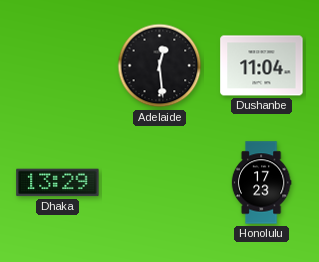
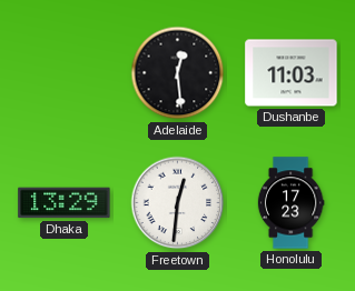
Dushanbe: 11:04 -> 11:03
Freetown: none -> 12:31
